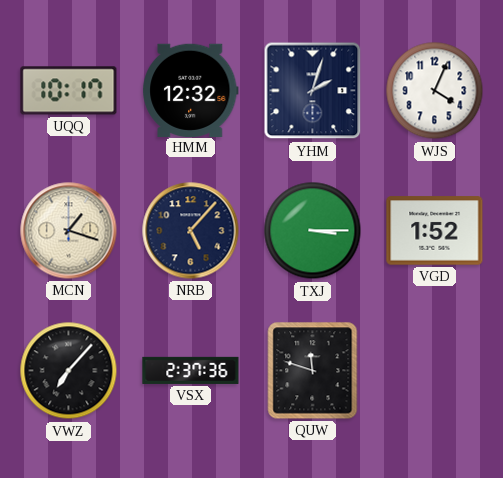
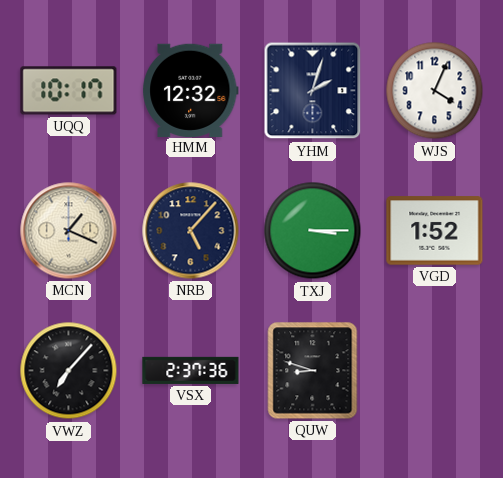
MCN: 1:18 -> 1:19
QUW: 11:48 -> 8:48
